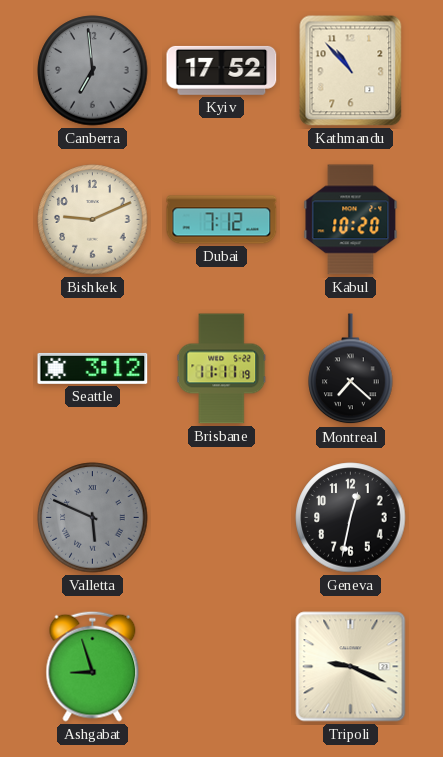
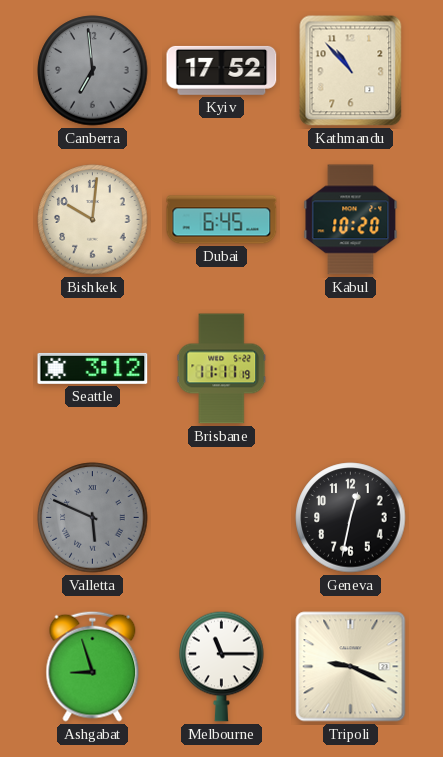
Bishkek: 9:11 -> 10:01
Dubai: 7:12 -> 6:45
Montreal: 7:22 -> none
Melbourne: none -> 11:15
